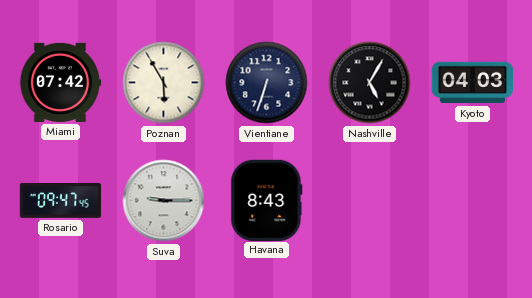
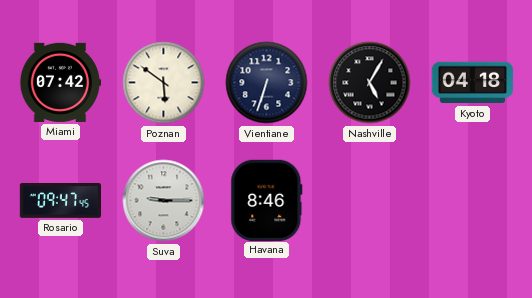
Poznan: 5:55 -> 5:51
Kyoto: 04:03 -> 04:18
Havana: 8:43 -> 8:46
